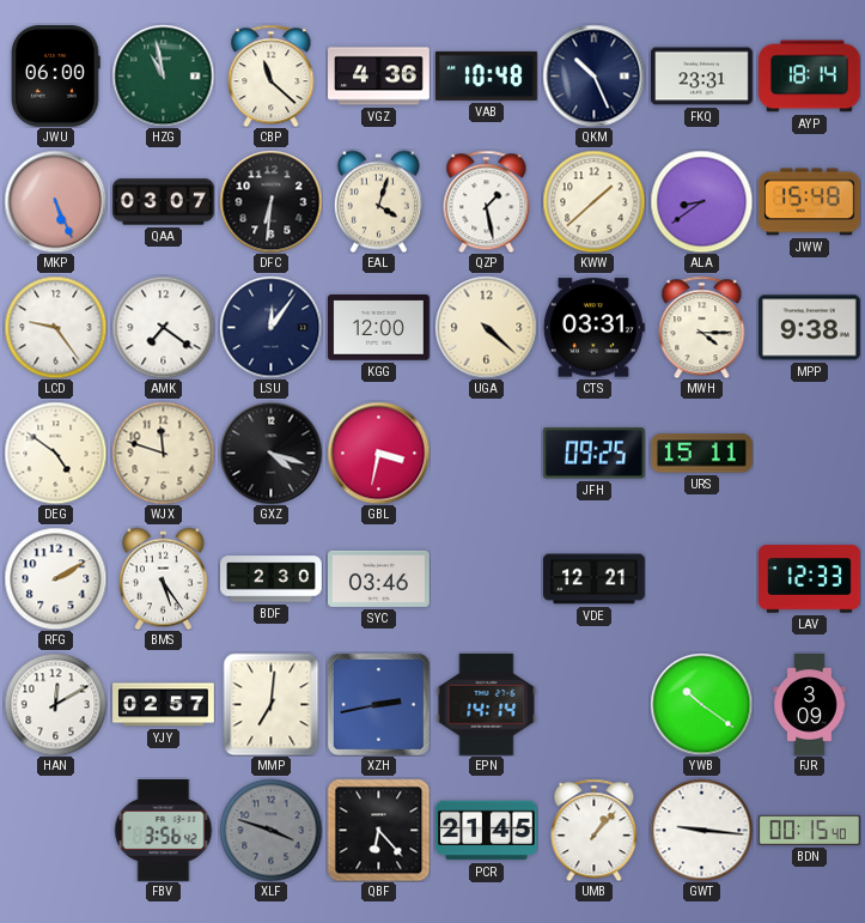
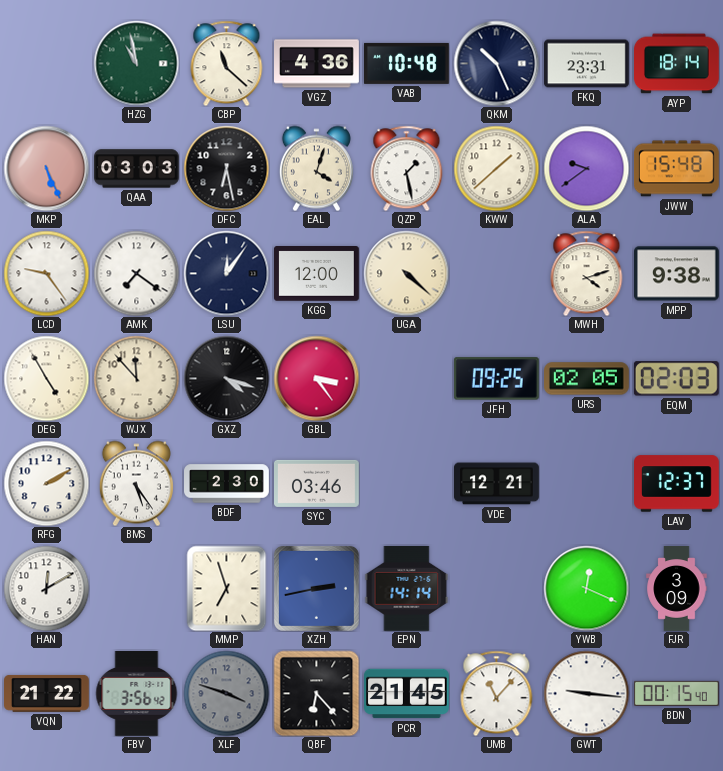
JWU: 06:00 -> none
QAA: 03:07 -> 03:03
DFC: 6:31 -> 6:28
ALA: 8:39 -> 9:39
CTS: 03:31 -> none
MWH: 4:15 -> 4:12
DEG: 4:51 -> 4:55
WJX: 11:48 -> 11:53
GBL: 3:32 -> 3:24
URS: 15:11 -> 02:05
EQM: none -> 02:03
LAV: 12:33 -> 12:37
YJY: 02:57 -> none
MMP: 7:01 -> 6:57
YWB: 10:21 -> 12:19
VQN: none -> 21:22
UMB: 1:07 -> 11:07
